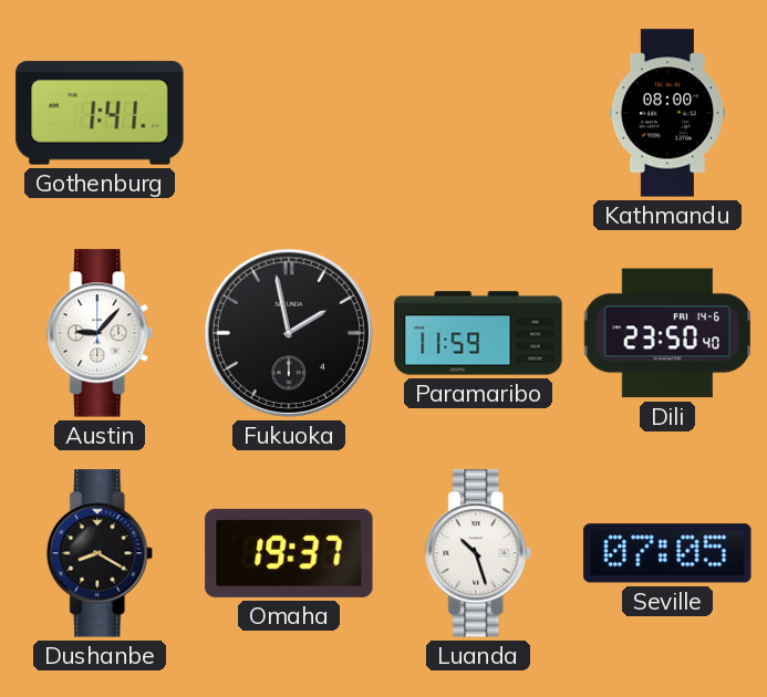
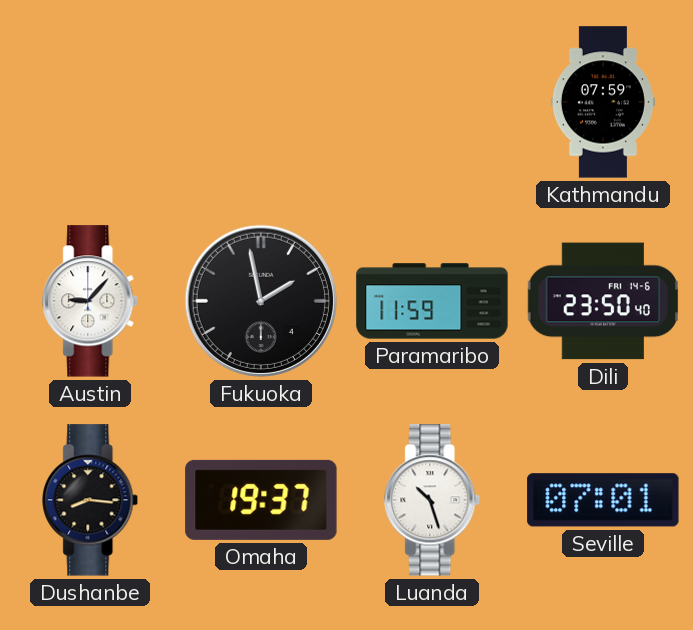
Gothenburg: 1:41 -> none
Kathmandu: 08:00 -> 07:59
Dushanbe: 8:20 -> 8:16
Seville: 07:05 -> 07:01
